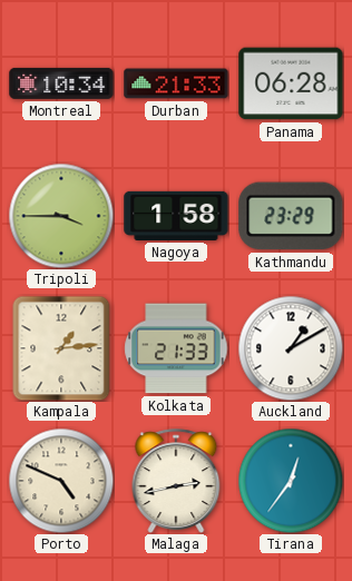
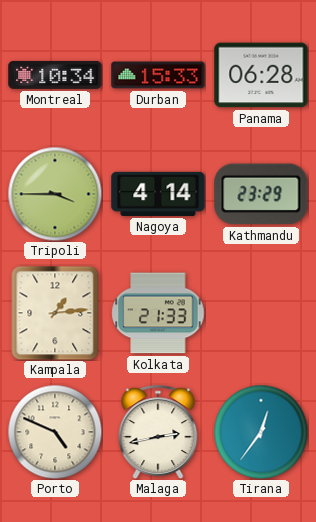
Durban: 21:33 -> 15:33
Nagoya: 1:58 -> 4:14
Auckland: 1:10 -> none
